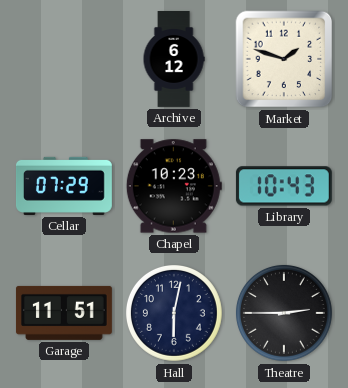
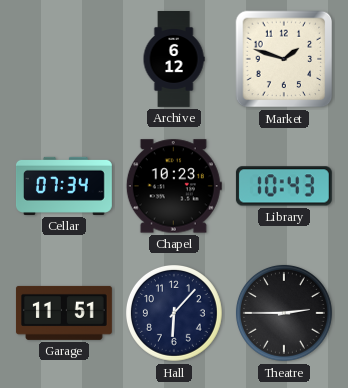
Cellar: 07:29 -> 07:34
Hall: 6:02 -> 6:07
